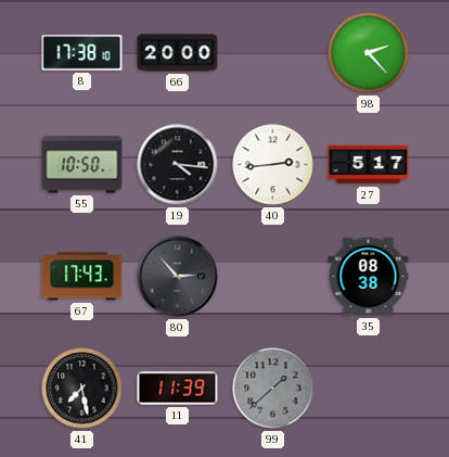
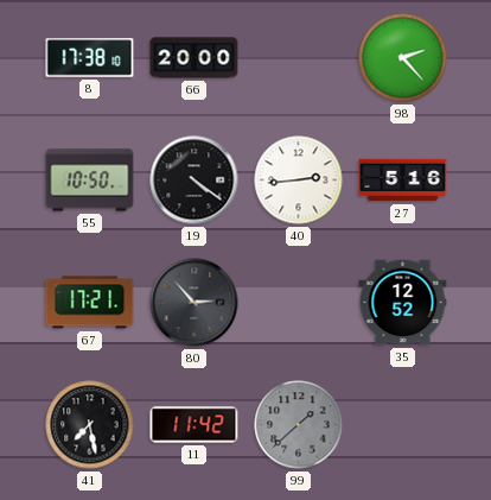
19: 4:16 -> 4:21
27: 5:17 -> 5:16
67: 17:43 -> 17:21
35: 08:38 -> 12:52
11: 11:39 -> 11:42
